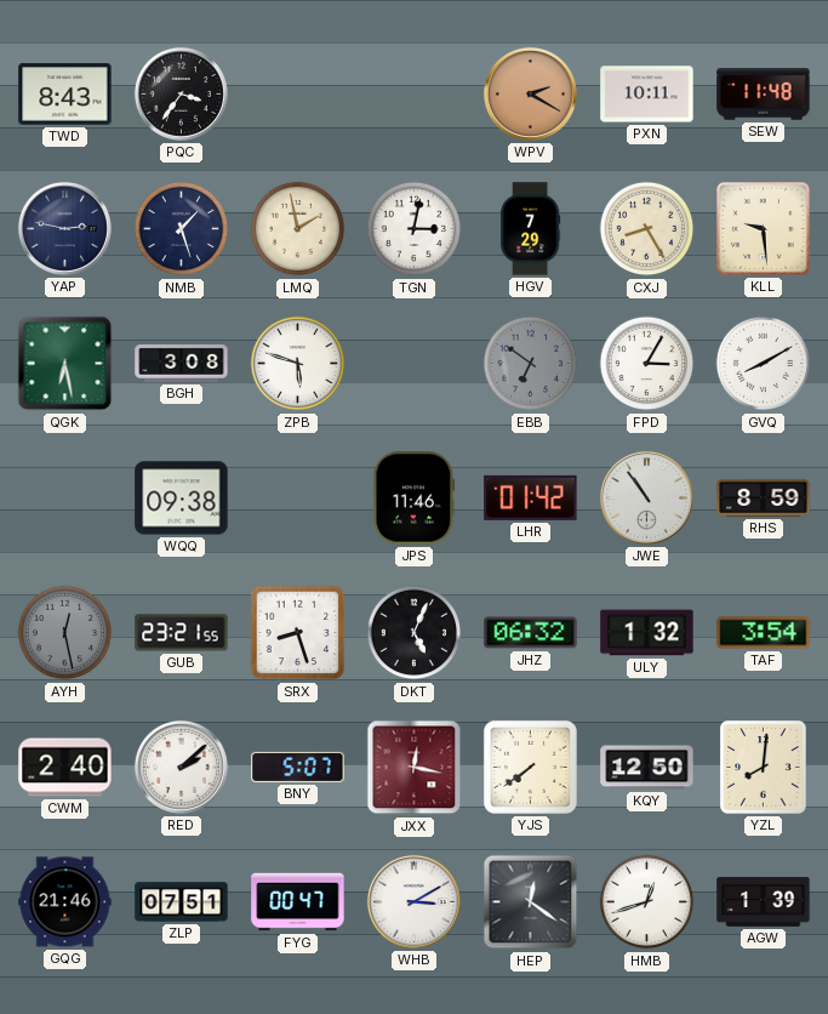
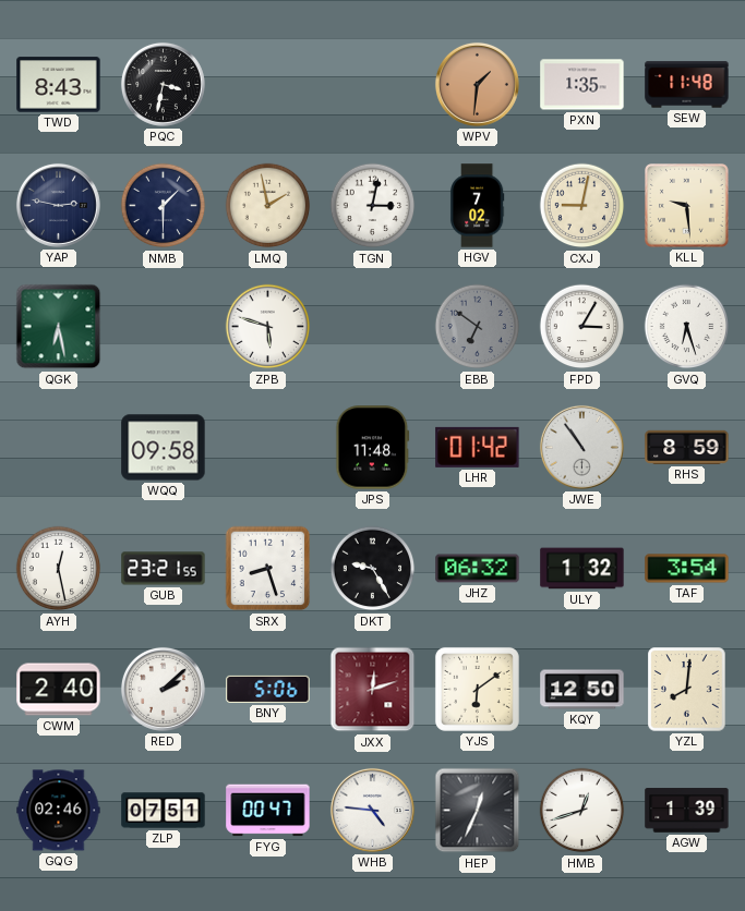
PQC: 3:36 -> 3:32
WPV: 2:20 -> 1:31
PXN: 10:11 -> 1:35
NMB: 1:27 -> 1:30
HGV: 7:29 -> 7:02
CXJ: 8:25 -> 9:02
BGH: 3:08 -> none
GVQ: 8:10 -> 6:27
WQQ: 09:38 -> 09:58
JPS: 11:46 -> 11:48
AYH dial: grey -> white
DKT: 5:04 -> 9:25
BNY: 5:07 -> 5:06
JXX: 12:17 -> 12:12
YJS: 7:39 -> 6:09
GQG: 21:46 -> 02:46
WHB: 3:10 -> 4:46
HEP: 12:21 -> 12:34
